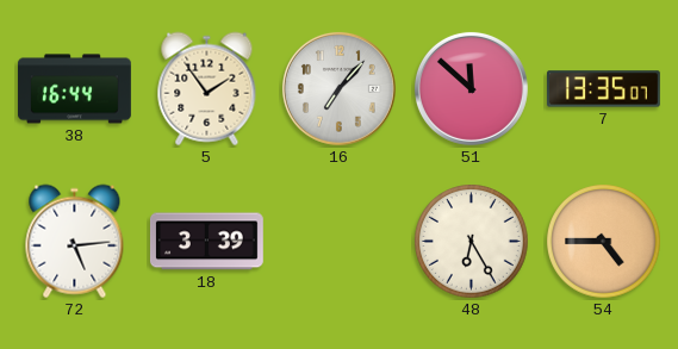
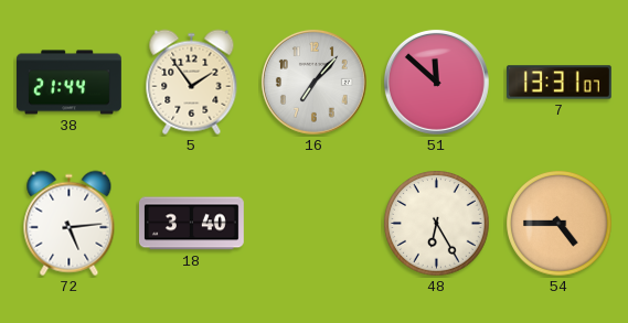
38: 16:44 -> 21:44
7: 13:35 -> 13:31
18: 3:39 -> 3:40
